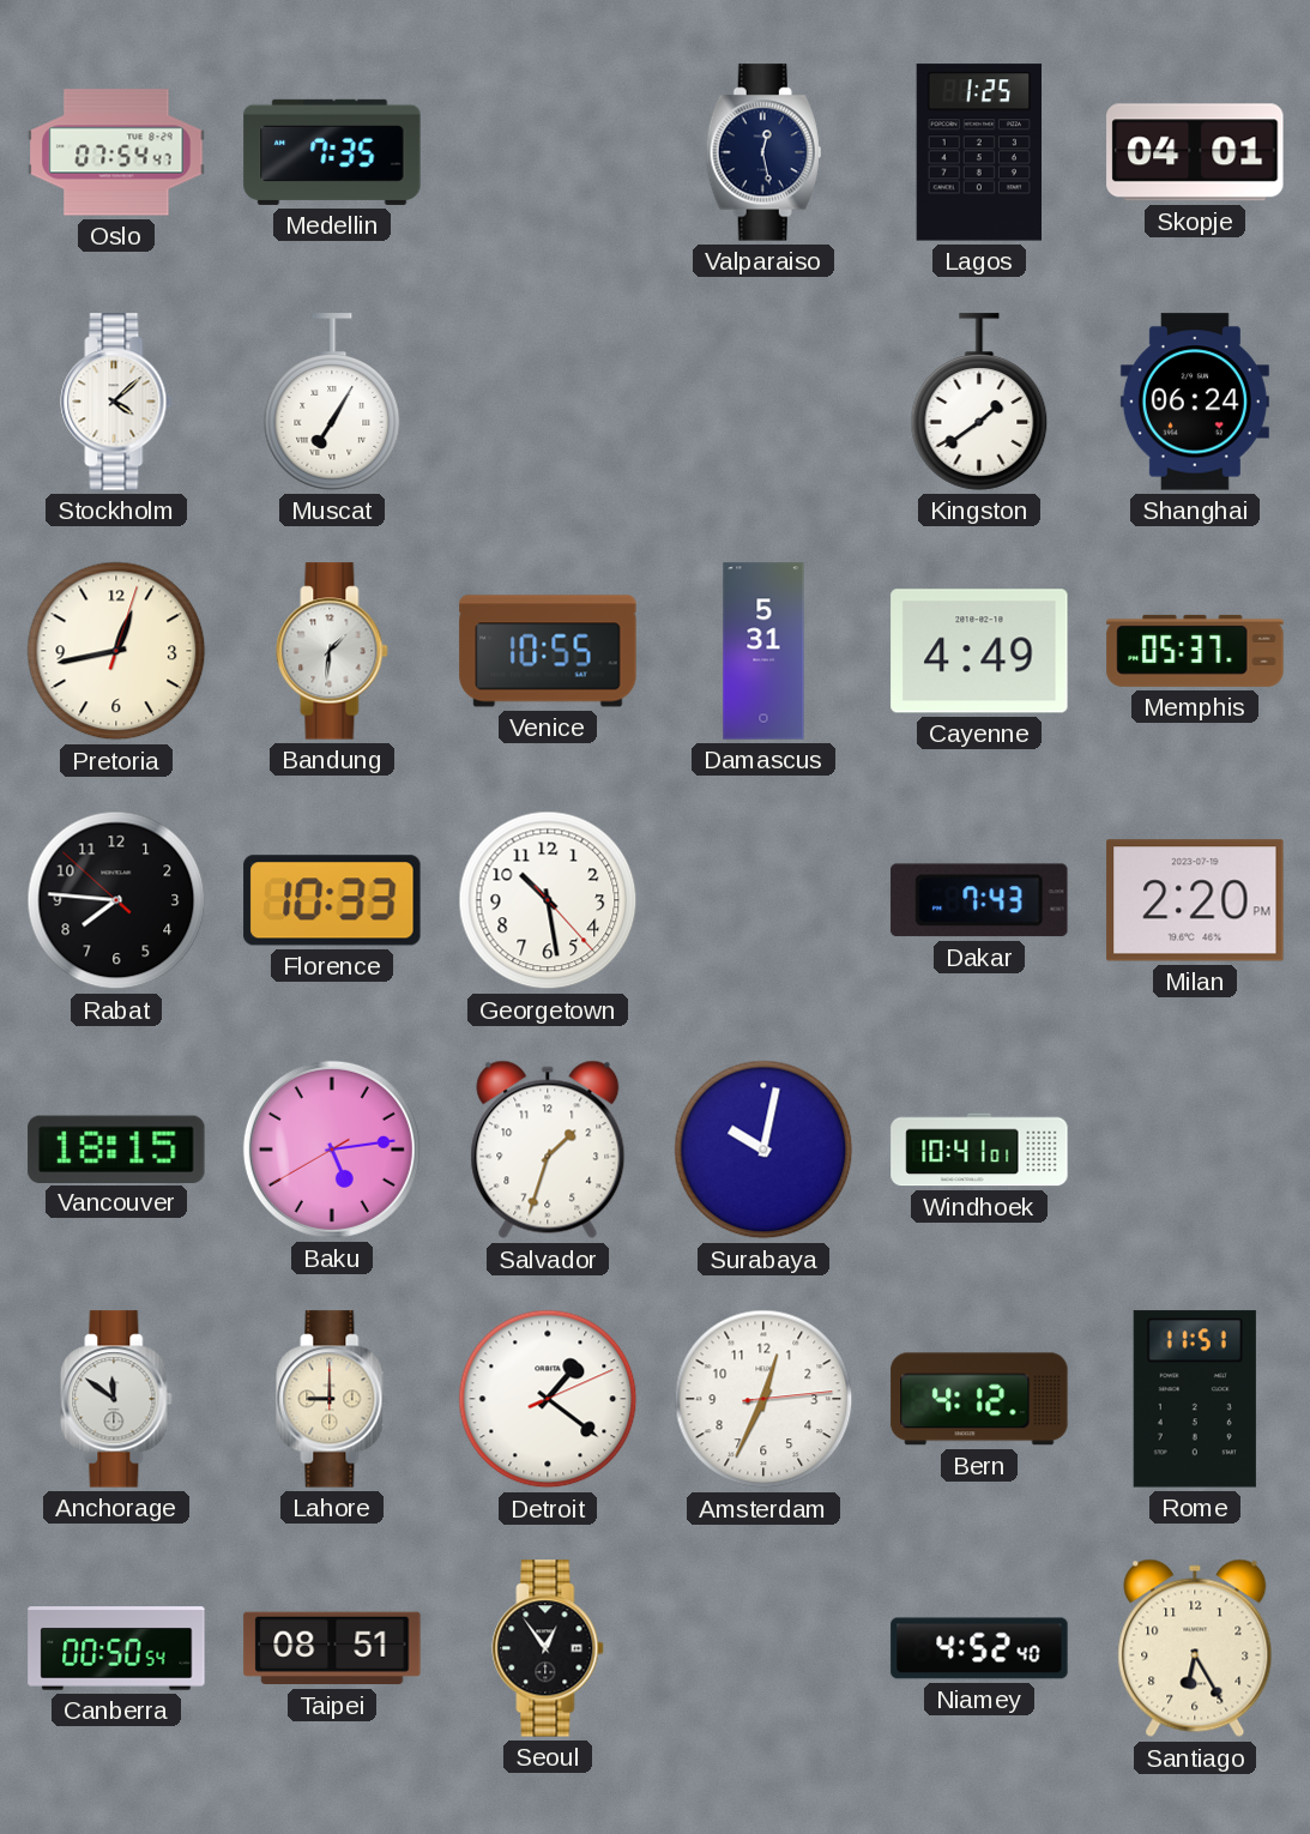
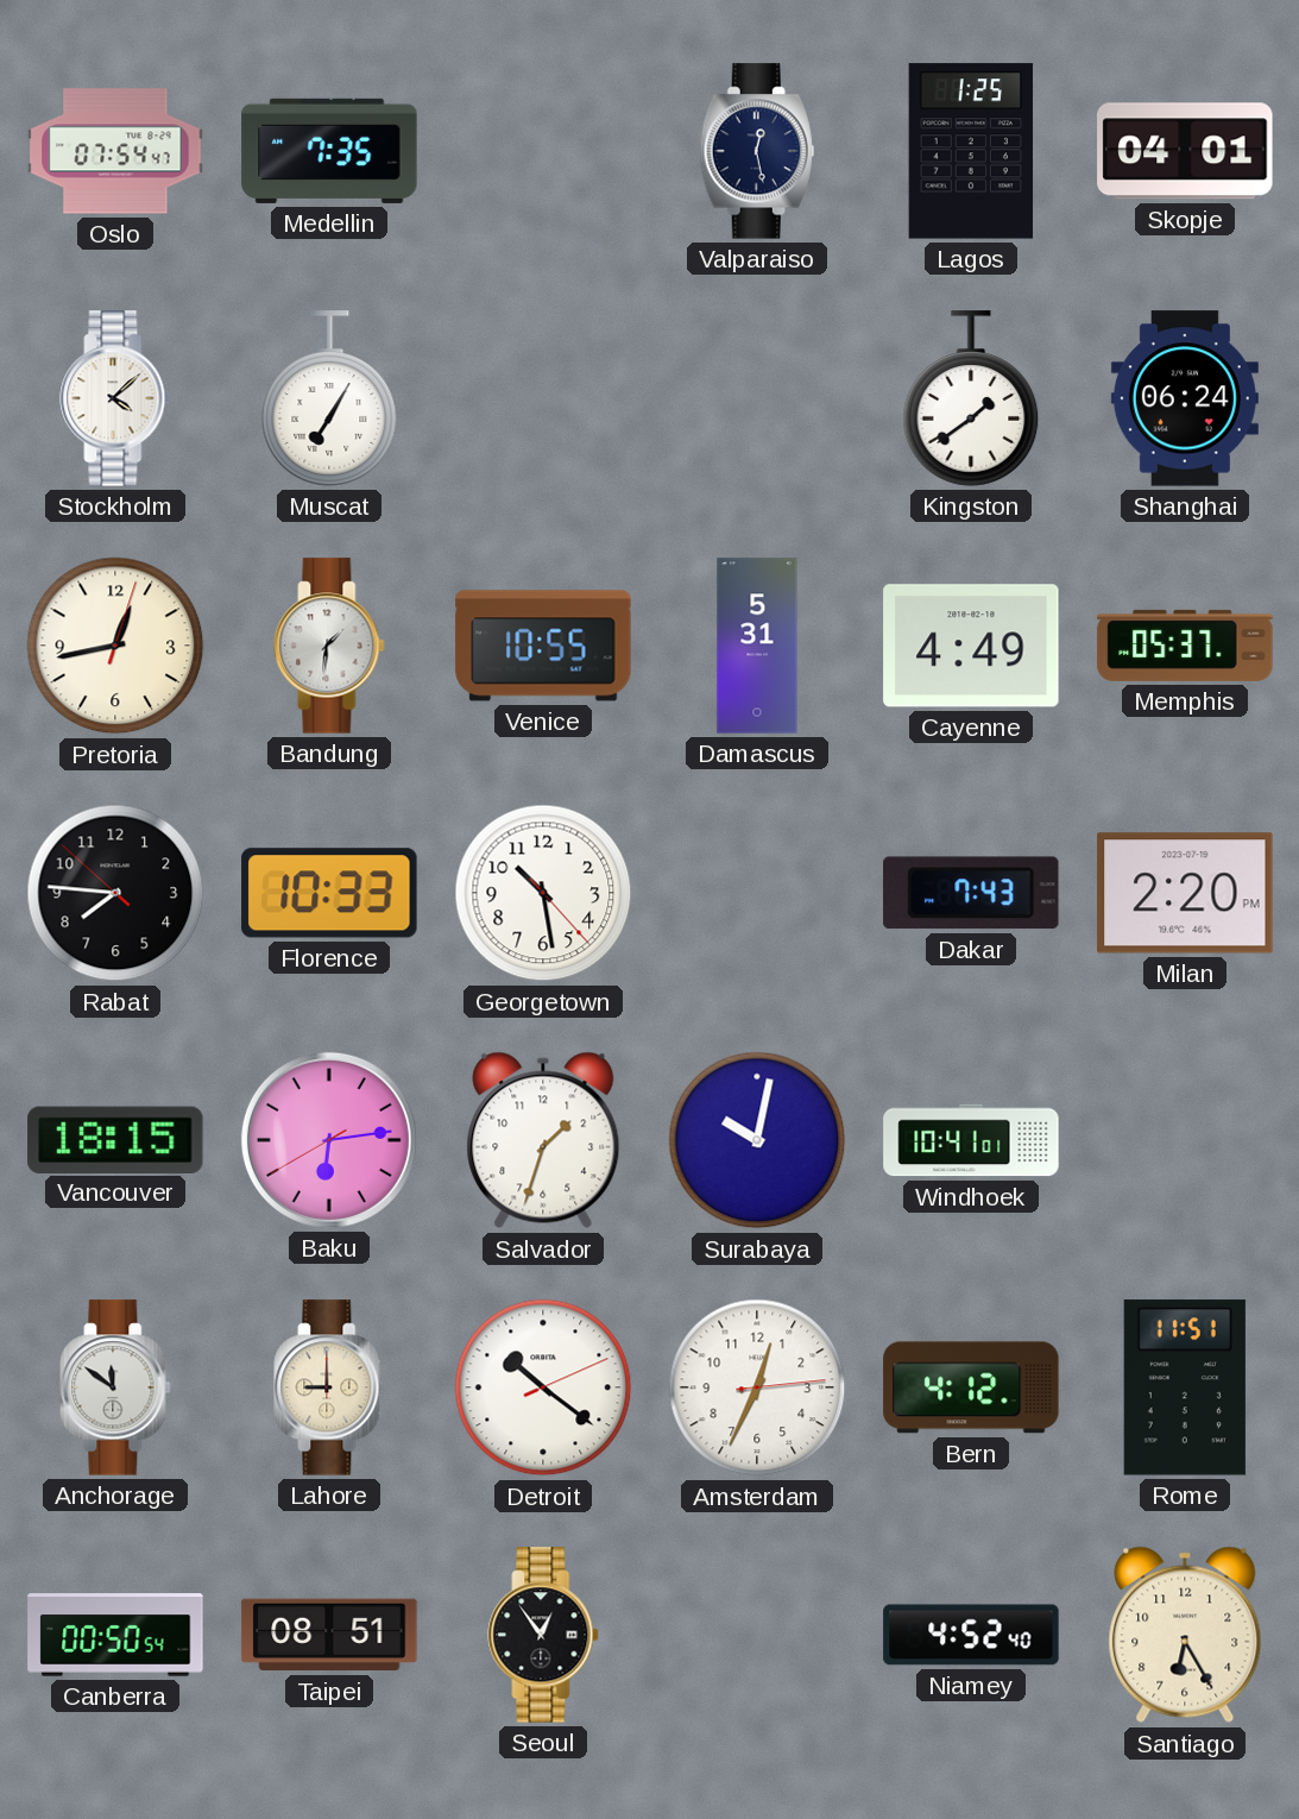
Baku: 5:13 -> 6:13
Detroit: 1:21 -> 10:21
